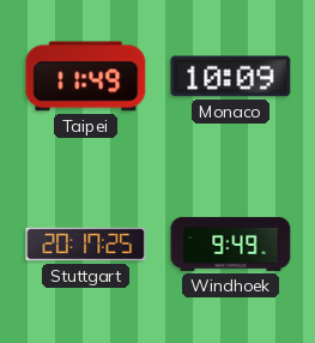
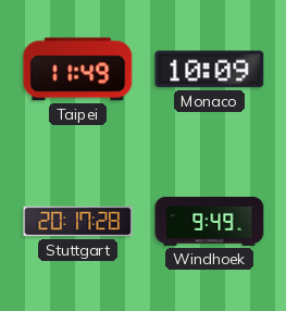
Stuttgart: 20:17:25 -> 20:17:28
